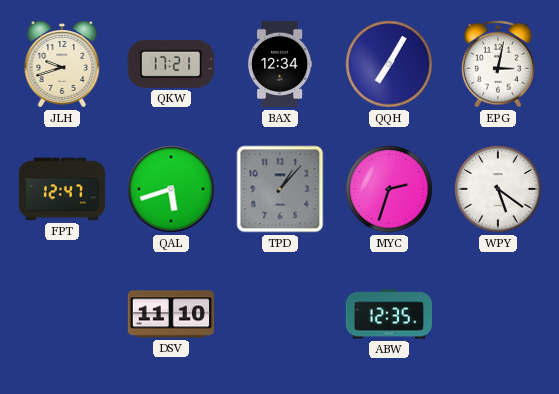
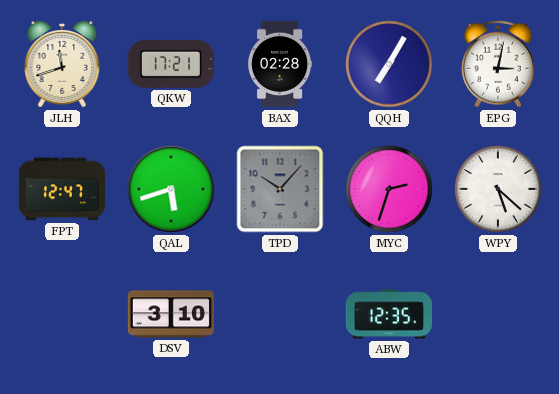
JLH: 9:42 -> 11:42
BAX: 12:34 -> 02:28
TPD: 1:07 -> 10:07
WPY: 5:21 -> 5:22
DSV: 11:10 -> 3:10
